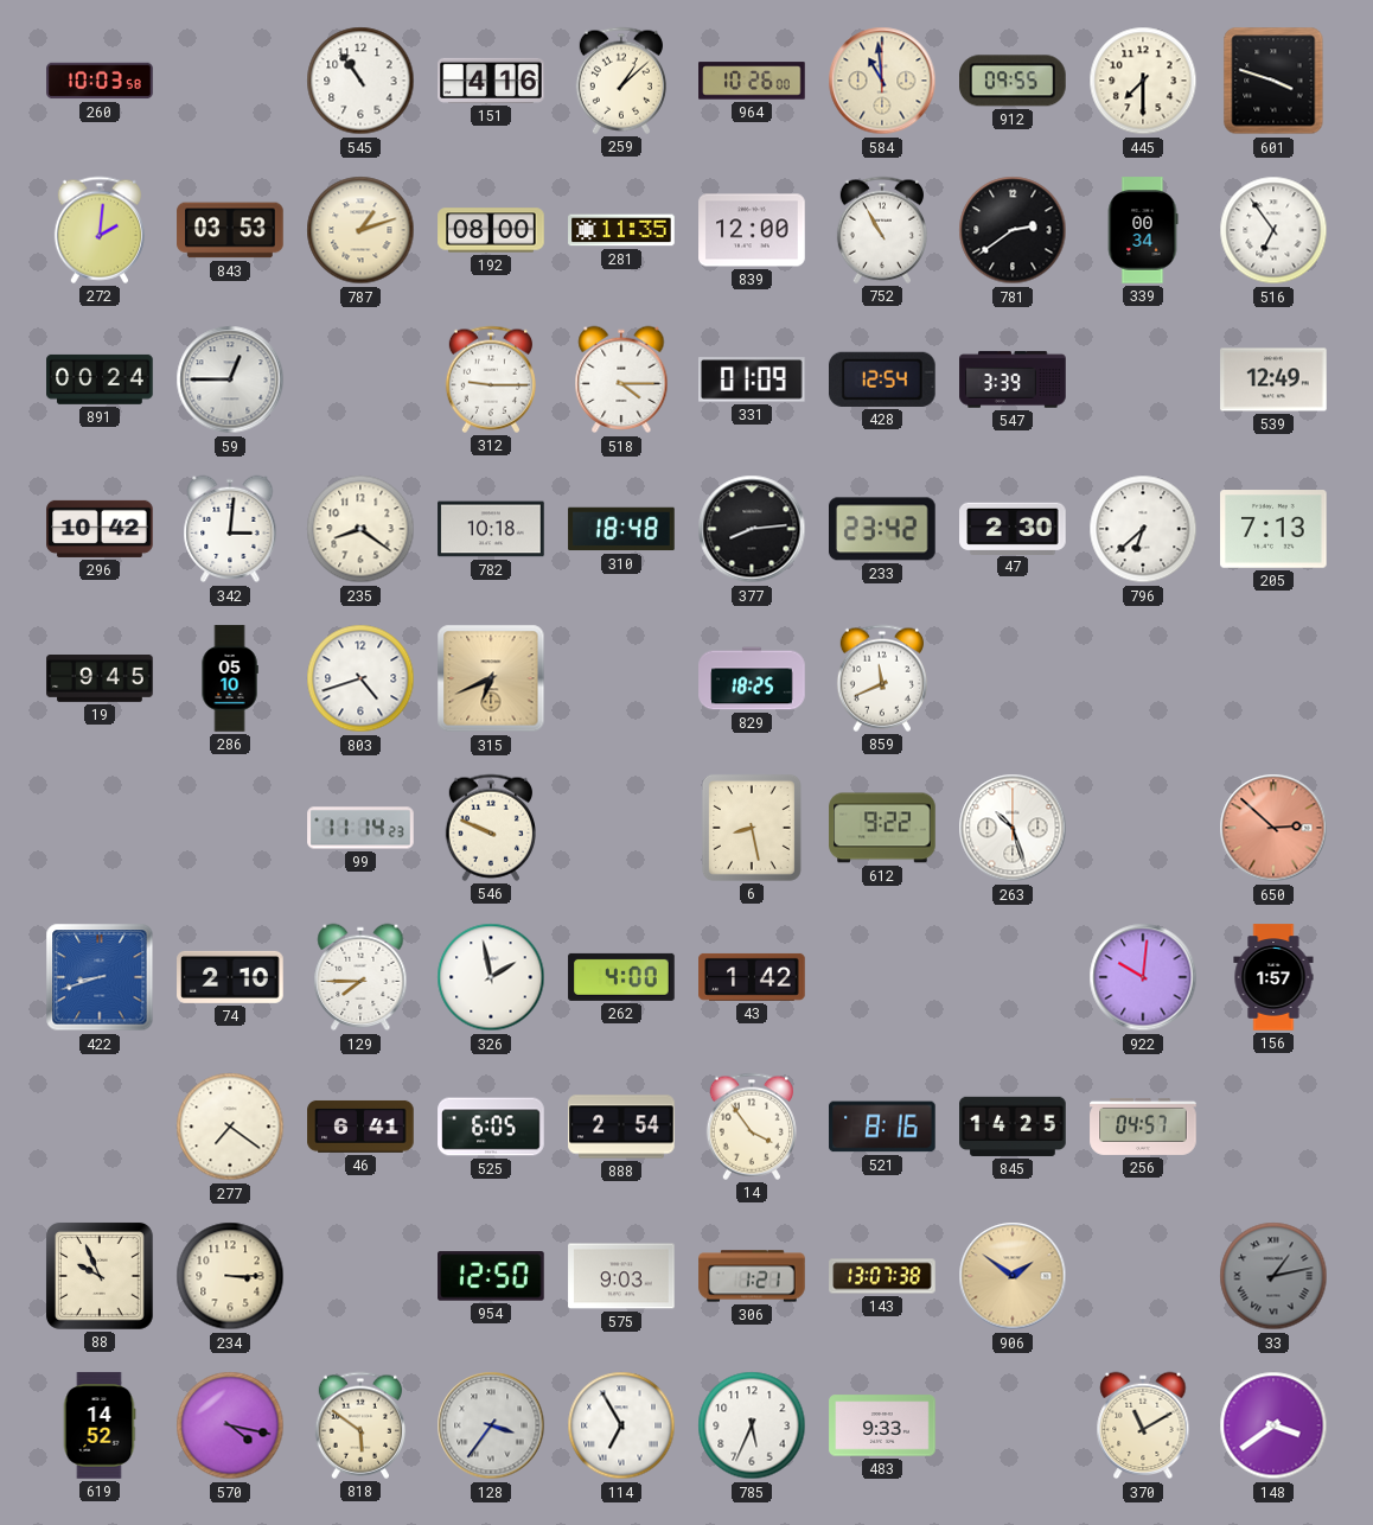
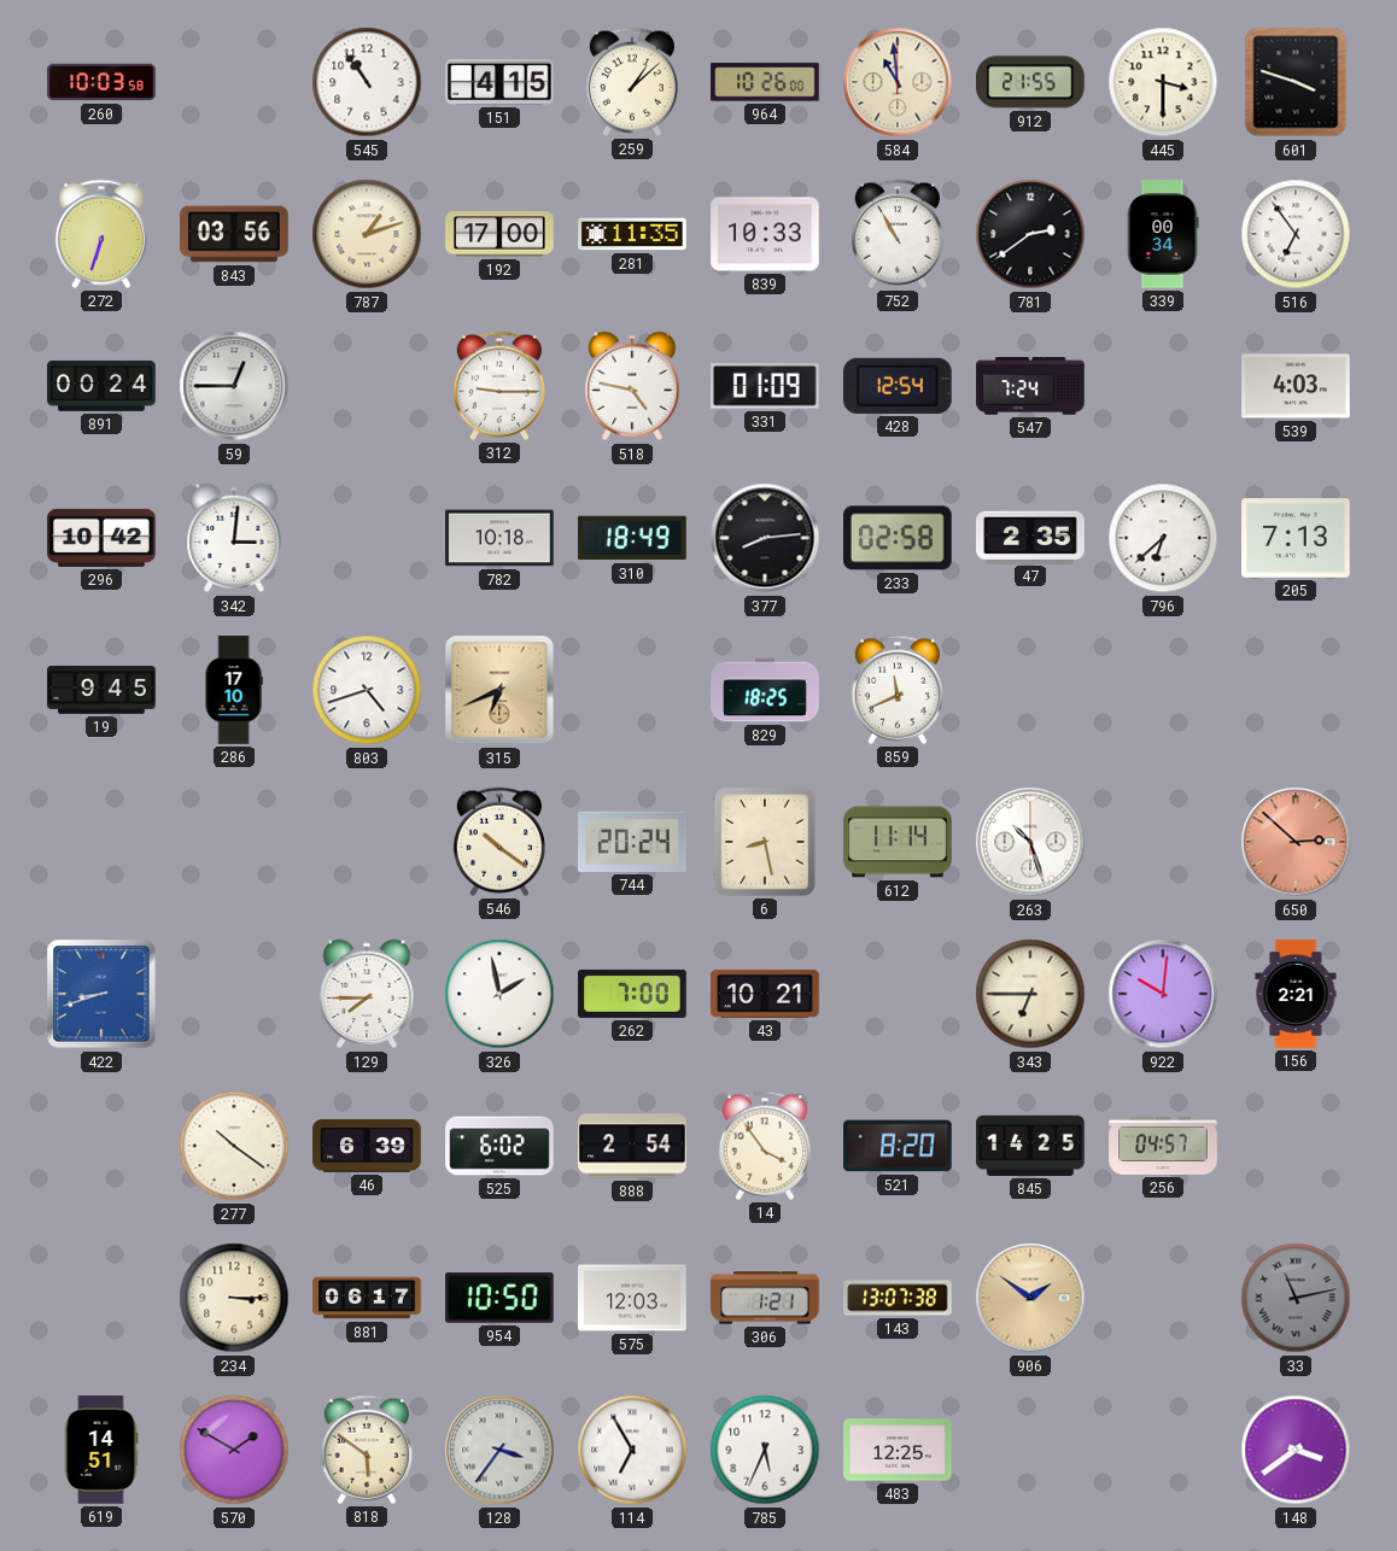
151: 4:16 -> 4:15
912: 09:55 -> 21:55
445: 7:30 -> 3:30
272: 2:01 -> 6:33
843: 03:53 -> 03:56
192: 08:00 -> 17:00
839: 12:00 -> 10:33
518: 4:15 -> 4:47
547: 3:39 -> 7:24
539: 12:49 -> 4:03
235: 8:21 -> none
310: 18:48 -> 18:49
233: 23:42 -> 02:58
47: 2:30 -> 2:35
286: 05:10 -> 17:10
99: 11:14 -> none
546: 9:49 -> 10:21
744: none -> 20:24
612: 9:22 -> 11:14
74: 2:10 -> none
262: 4:00 -> 7:00
43: 1:42 -> 10:21
343: none -> 6:45
156: 1:57 -> 2:21
277: 7:21 -> 10:21
46: 6:41 -> 6:39
525: 6:05 -> 6:02
521: 8:16 -> 8:20
88: 9:56 -> none
881: none -> 06:17
954: 12:50 -> 10:50
575: 9:03 -> 12:03
33: 1:13 -> 11:13
619: 14:52 -> 14:51
570: 4:17 -> 1:50
483: 9:33 -> 12:25
370: 11:10 -> none
